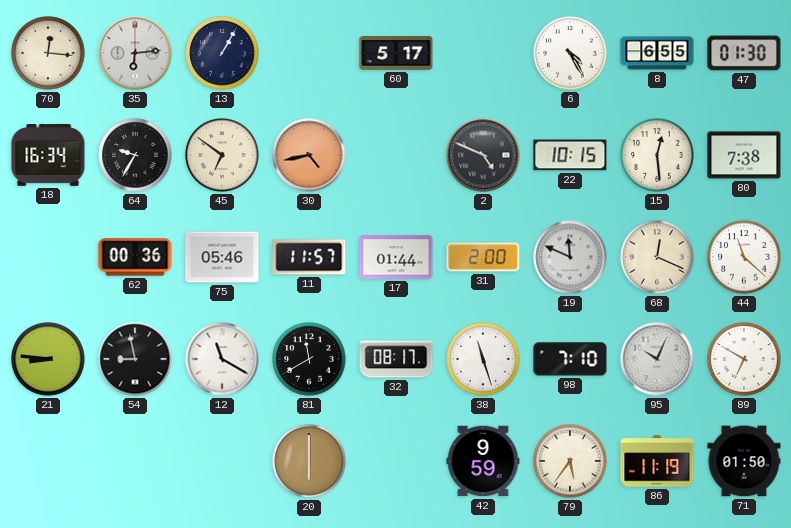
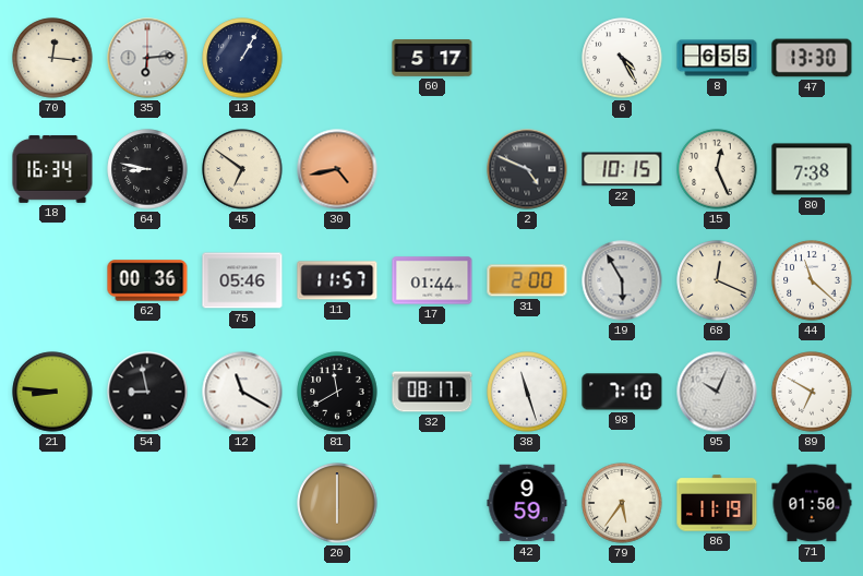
47: 01:30 -> 13:30
64: 9:35 -> 8:47
15: 12:29 -> 12:26
19: 11:49 -> 5:55
